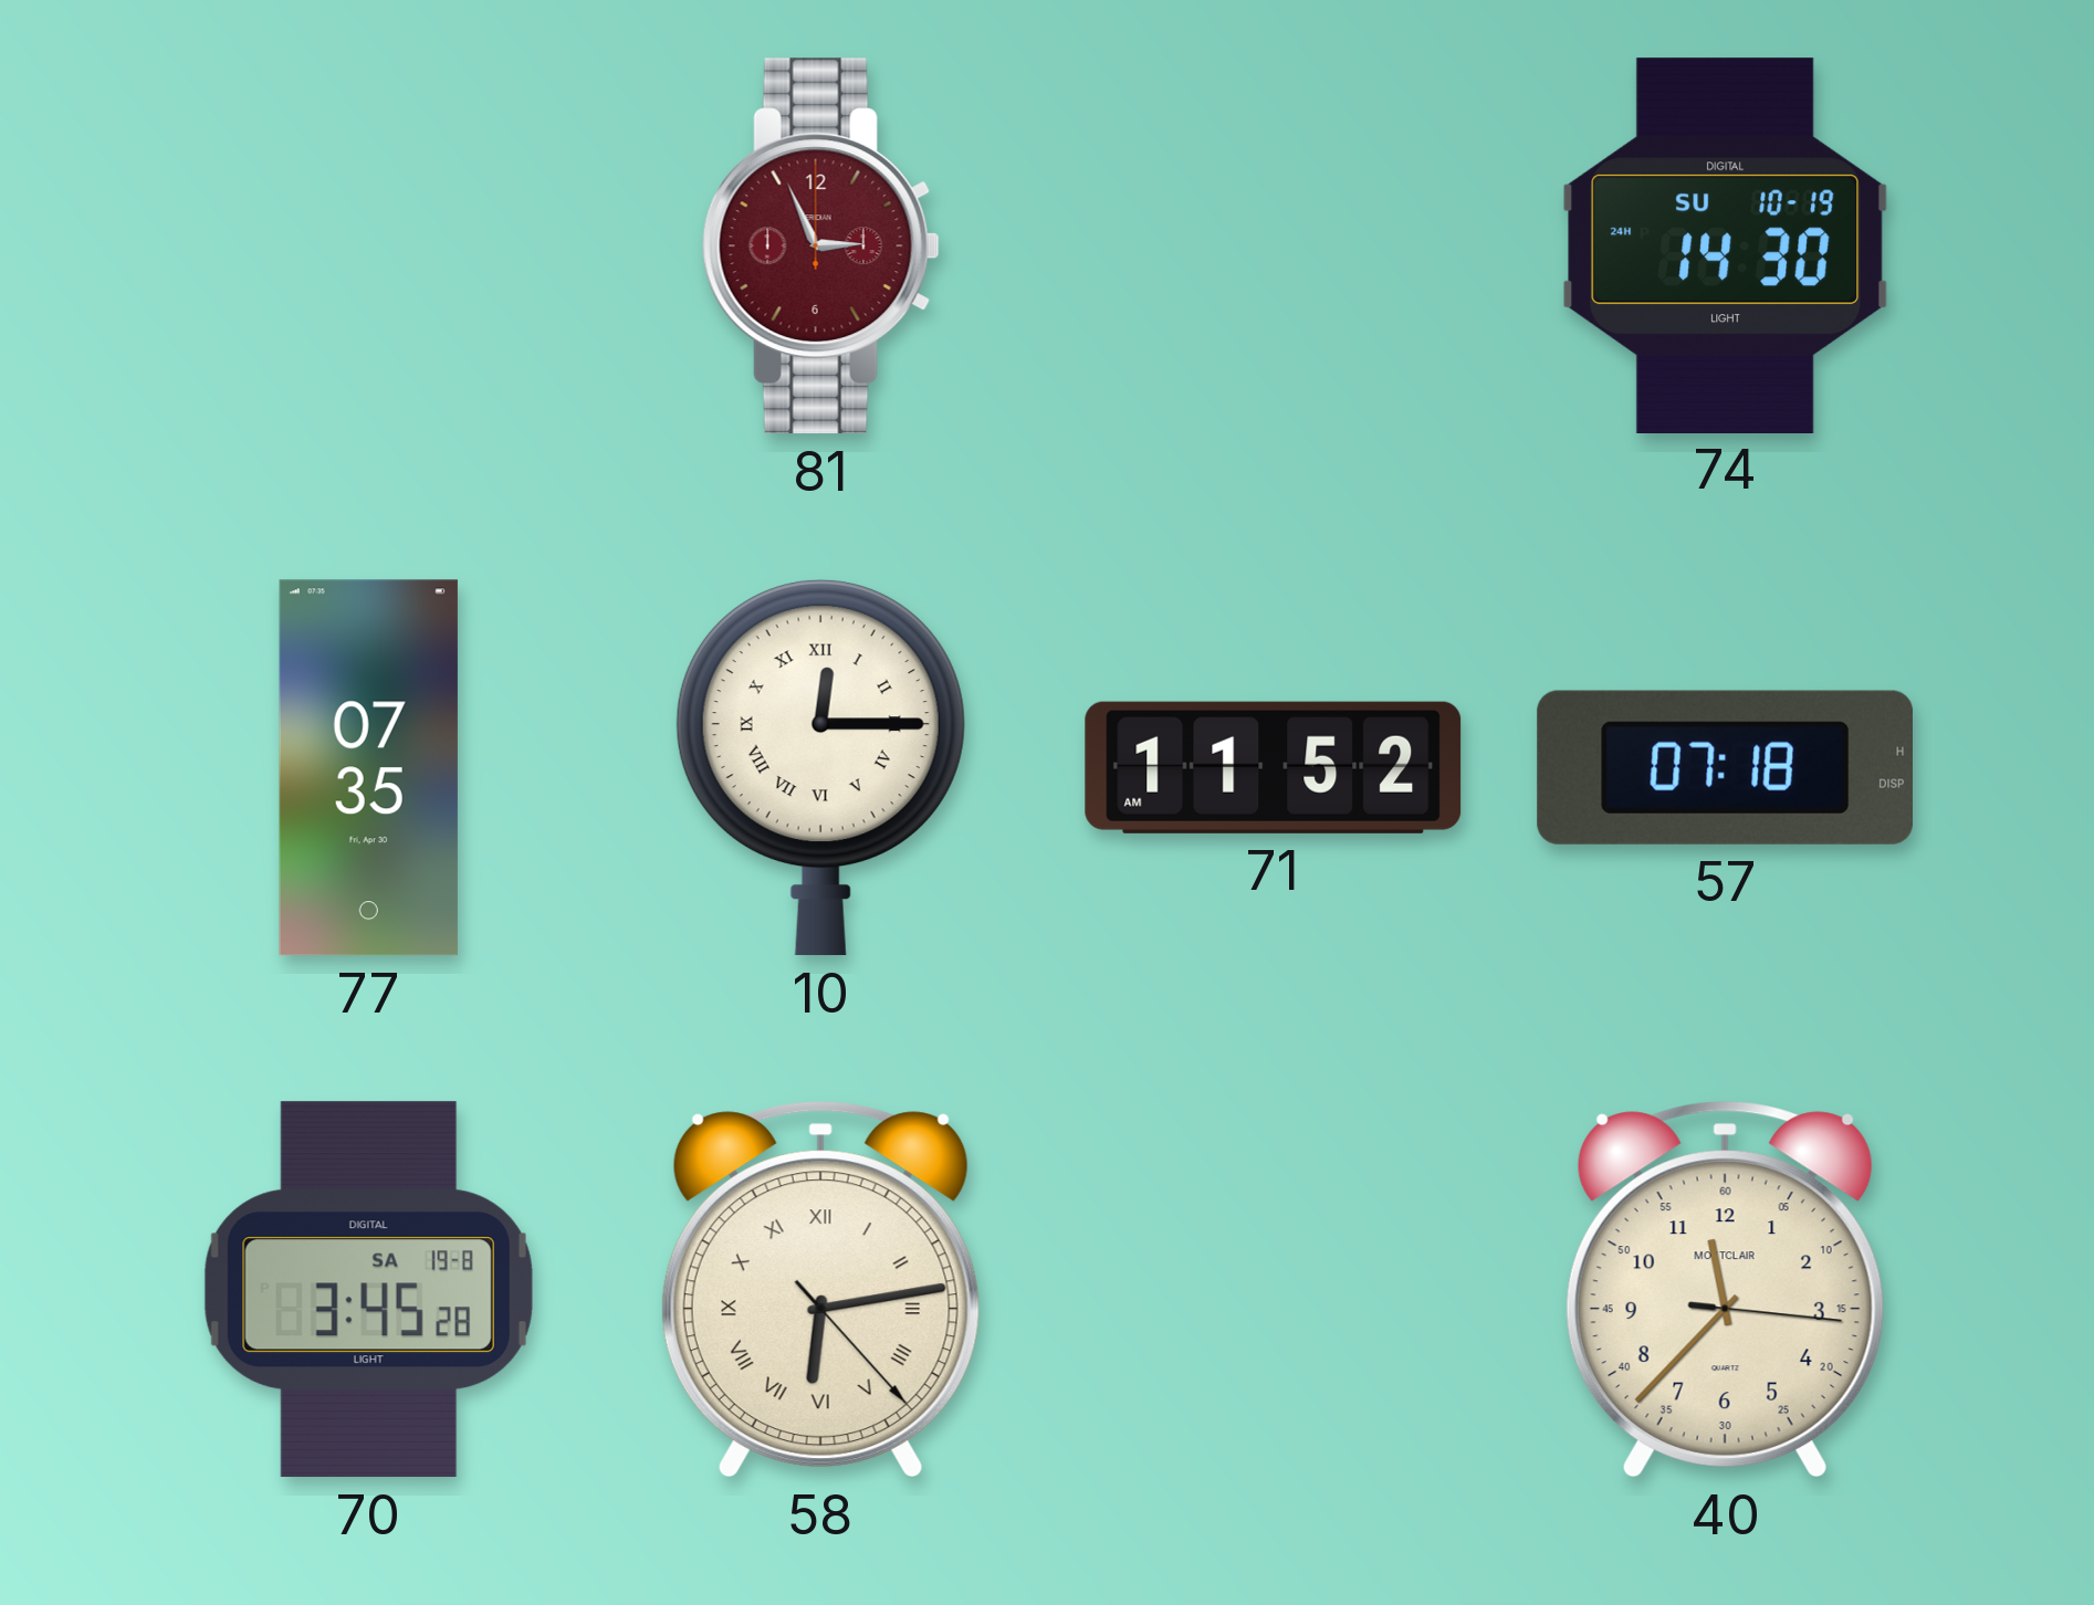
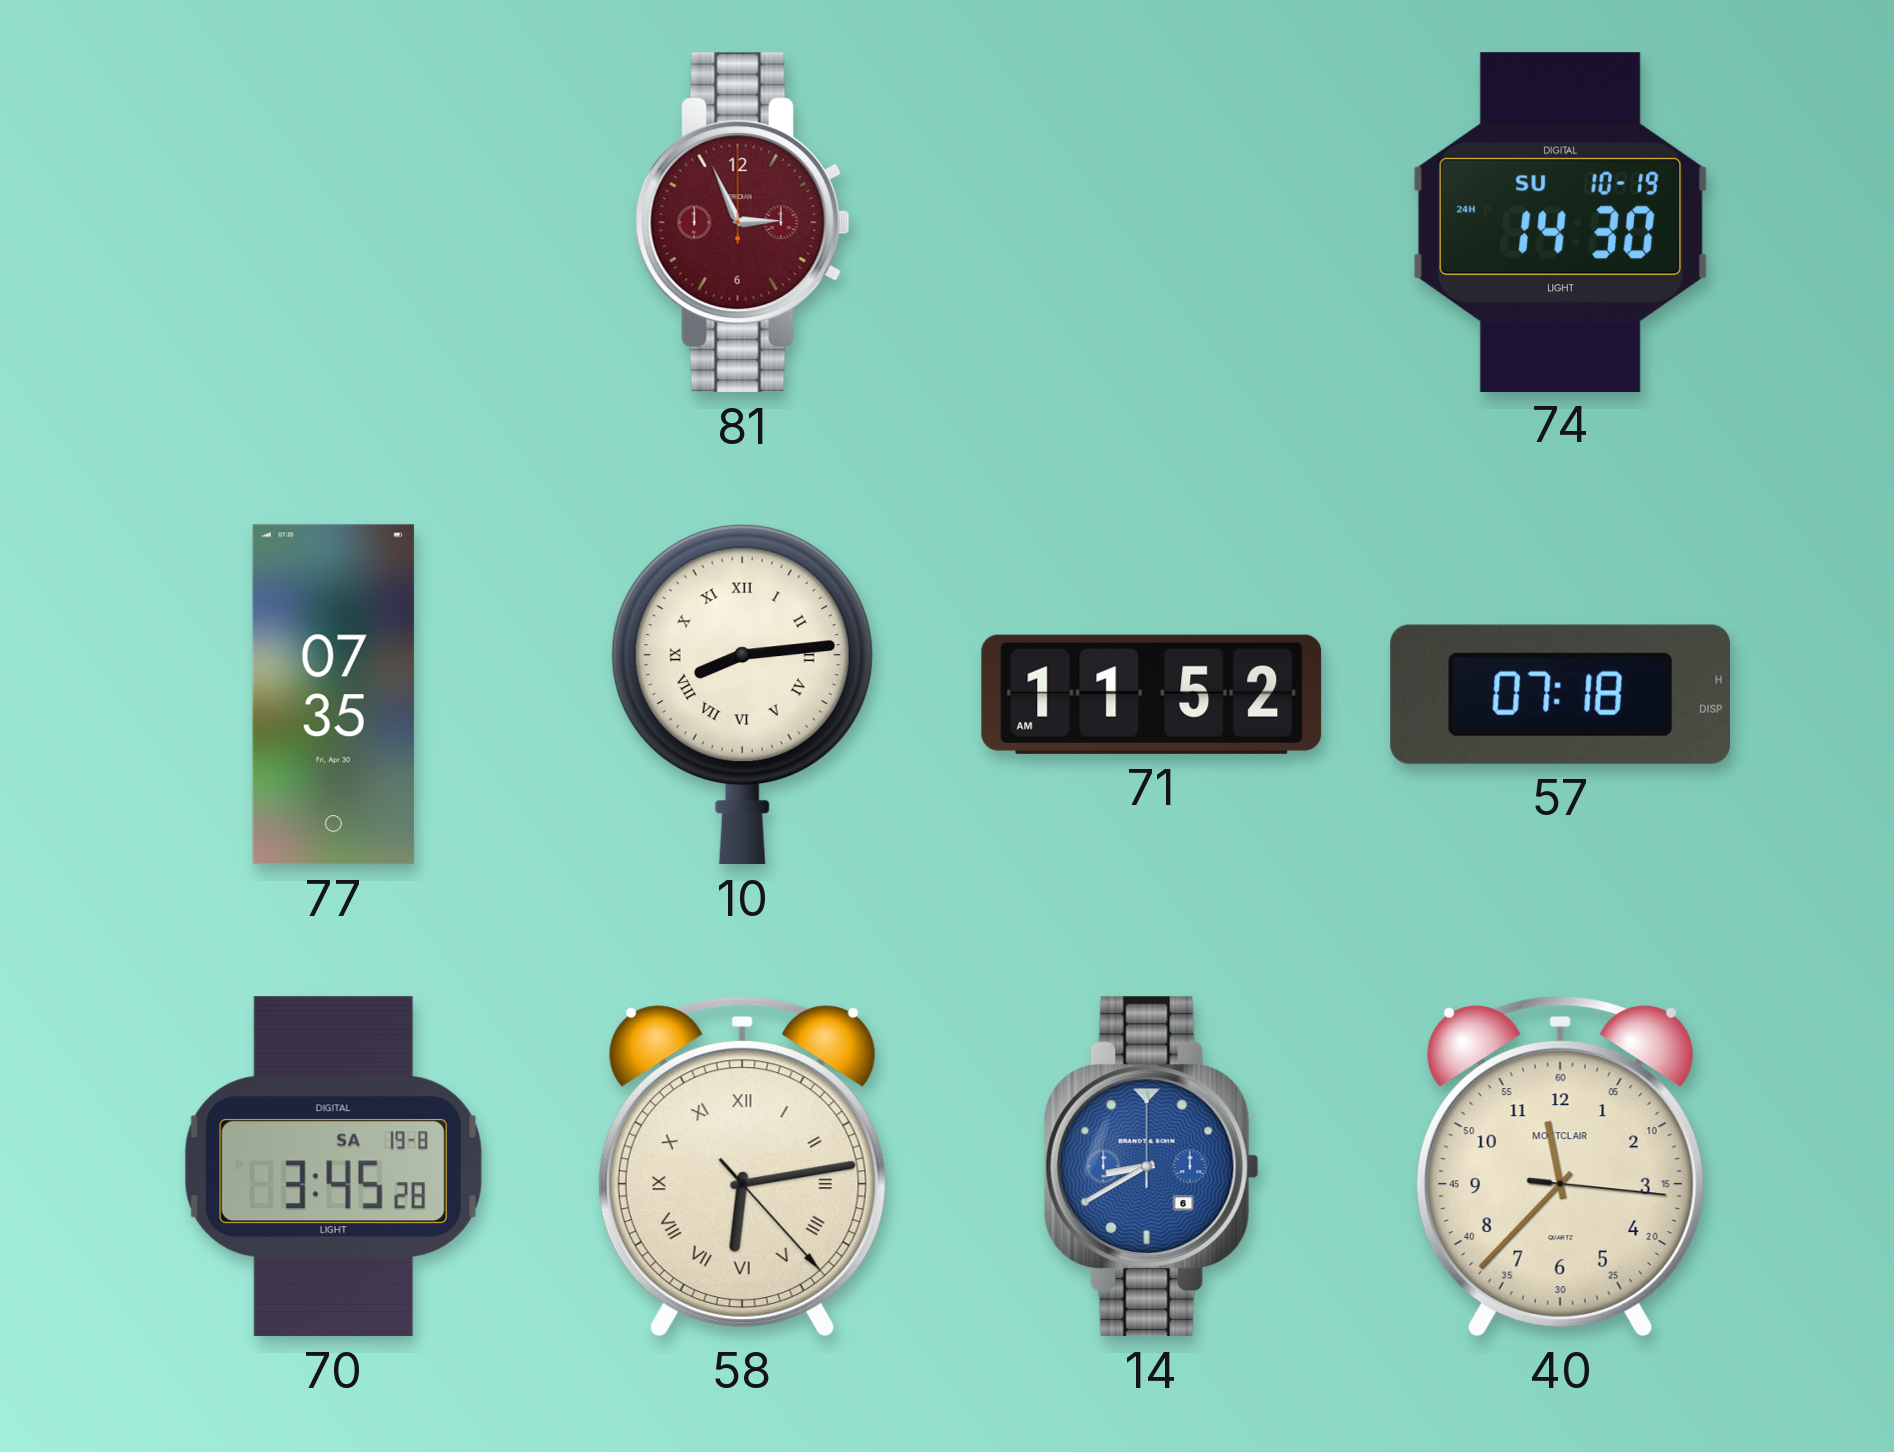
10: 12:15 -> 8:14
14: none -> 8:40
